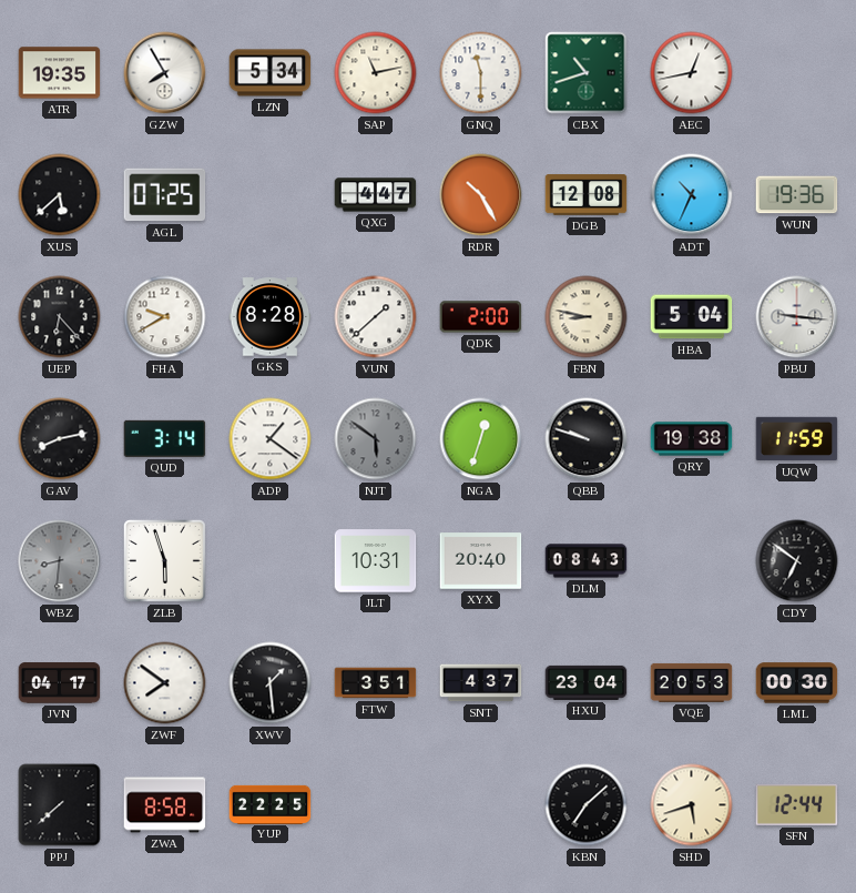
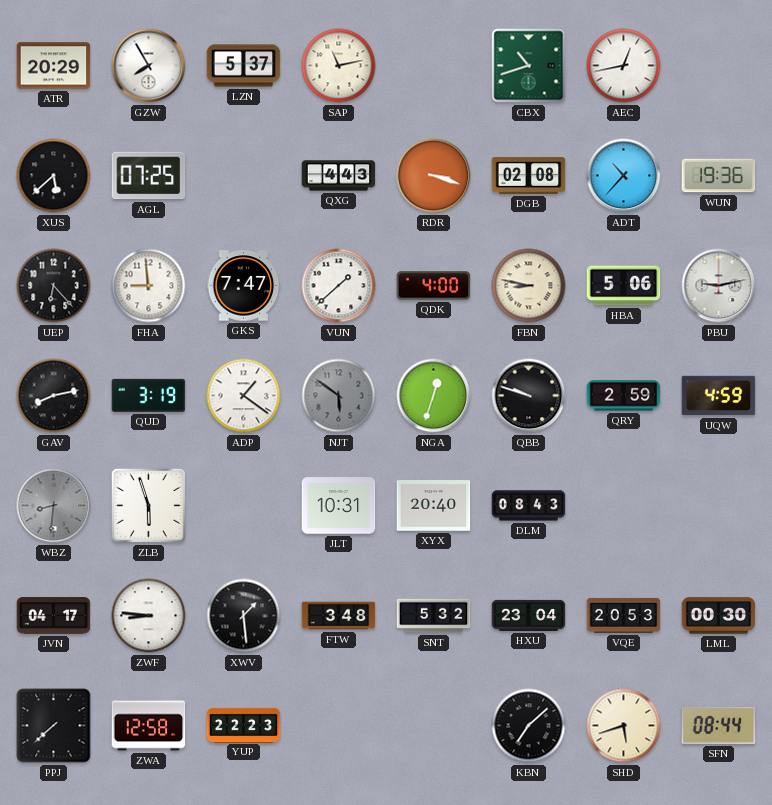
ATR: 19:35 -> 20:29
LZN: 5:34 -> 5:37
GNQ: 11:30 -> none
QXG: 4:47 -> 4:43
RDR: 10:25 -> 3:18
DGB: 12:08 -> 02:08
ADT: 10:34 -> 10:37
FHA: 9:40 -> 8:59
GKS: 8:28 -> 7:47
QDK: 2:00 -> 4:00
HBA: 5:04 -> 5:06
PBU: 9:16 -> 9:13
QUD: 3:14 -> 3:19
QRY: 19:38 -> 2:59
UQW: 11:59 -> 4:59
CDY: 6:51 -> none
ZWF: 7:51 -> 8:46
FTW: 3:51 -> 3:48
SNT: 4:37 -> 5:32
ZWA: 8:58 -> 12:58
YUP: 22:25 -> 22:23
SFN: 12:44 -> 08:44
